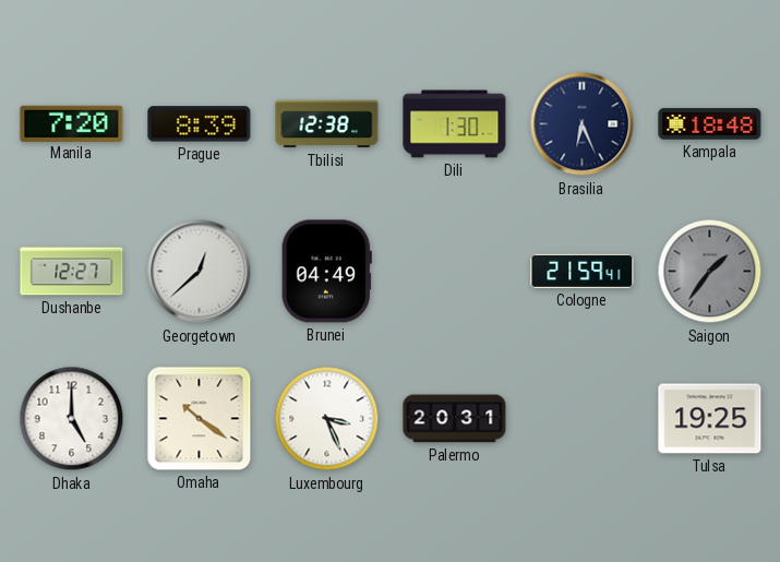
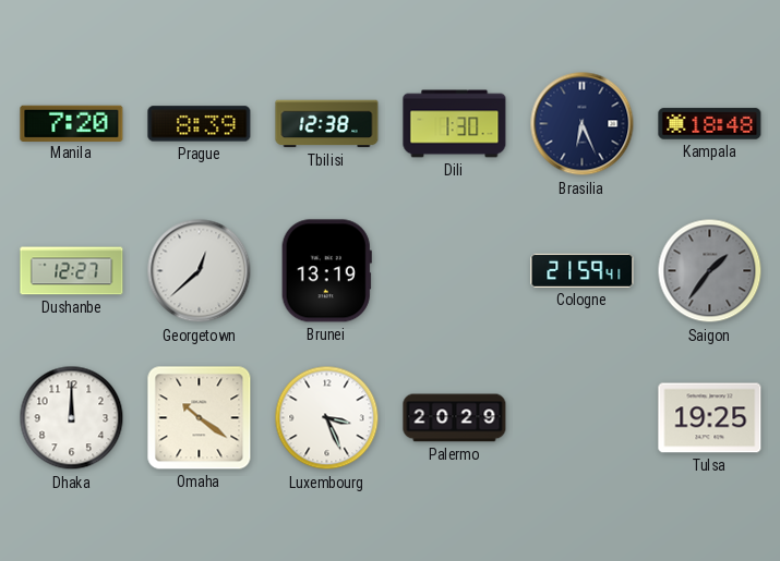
Brunei: 04:49 -> 13:19
Dhaka: 5:00 -> 12:00
Palermo: 20:31 -> 20:29
